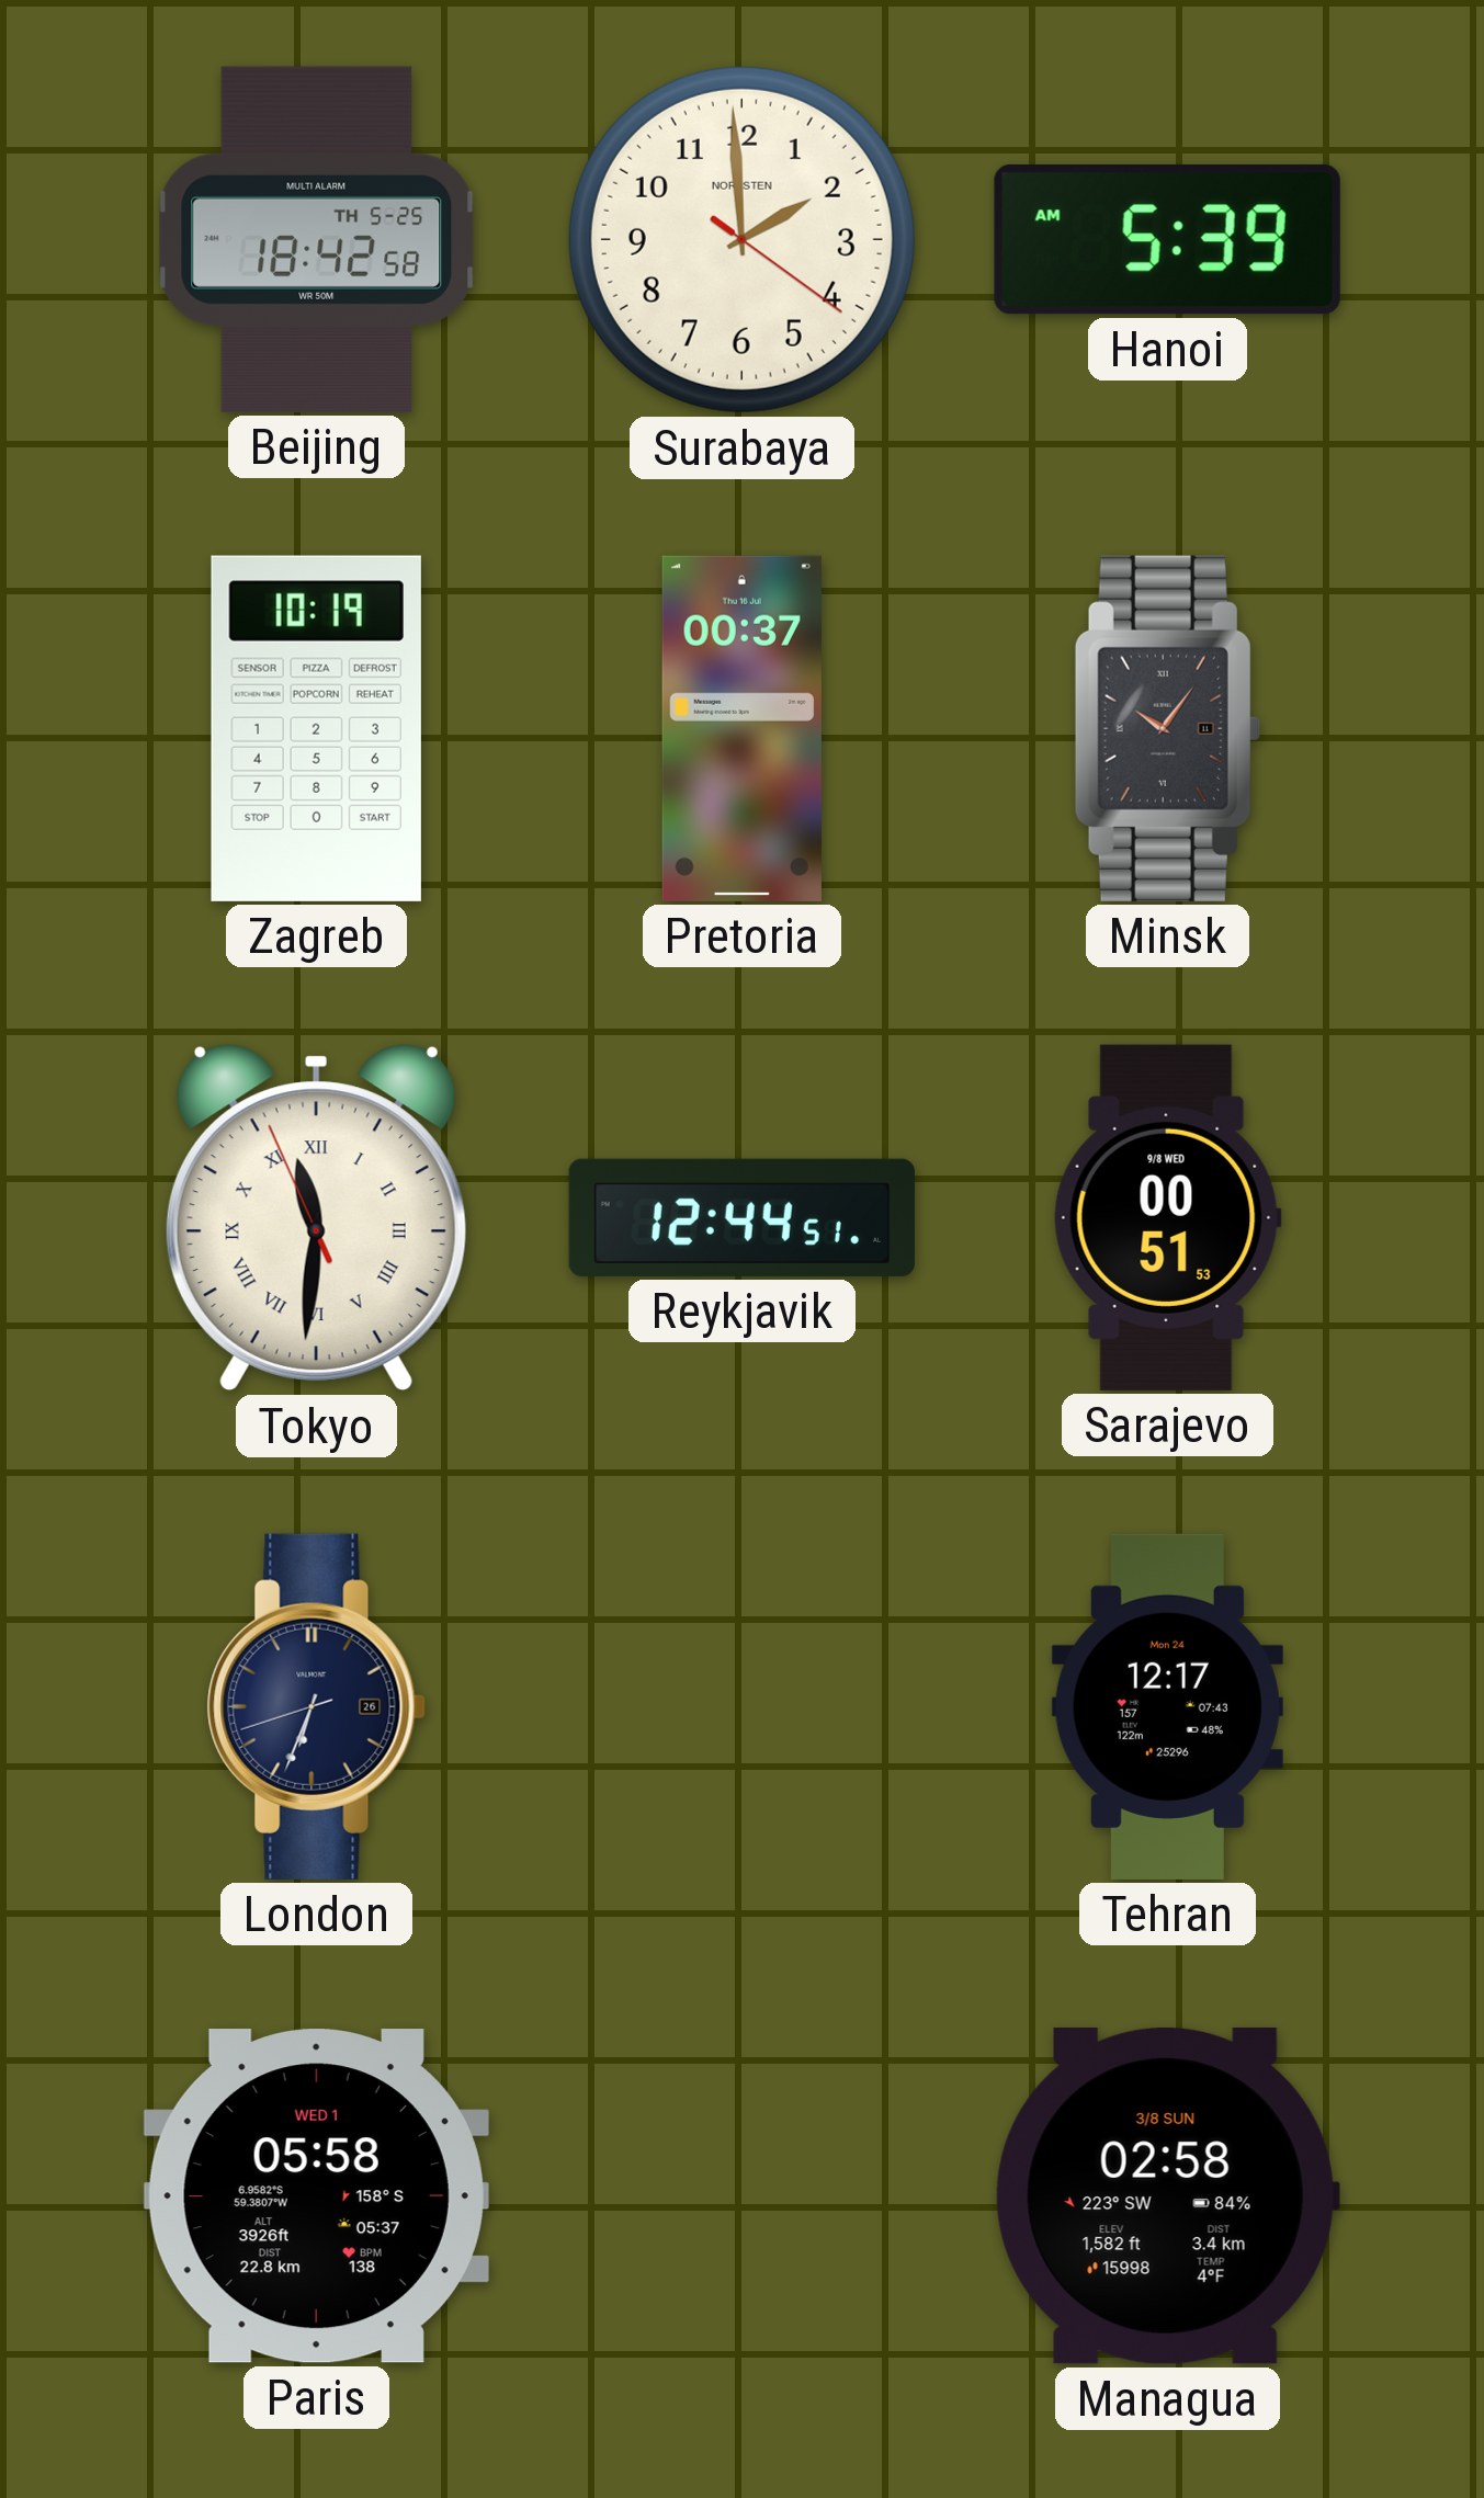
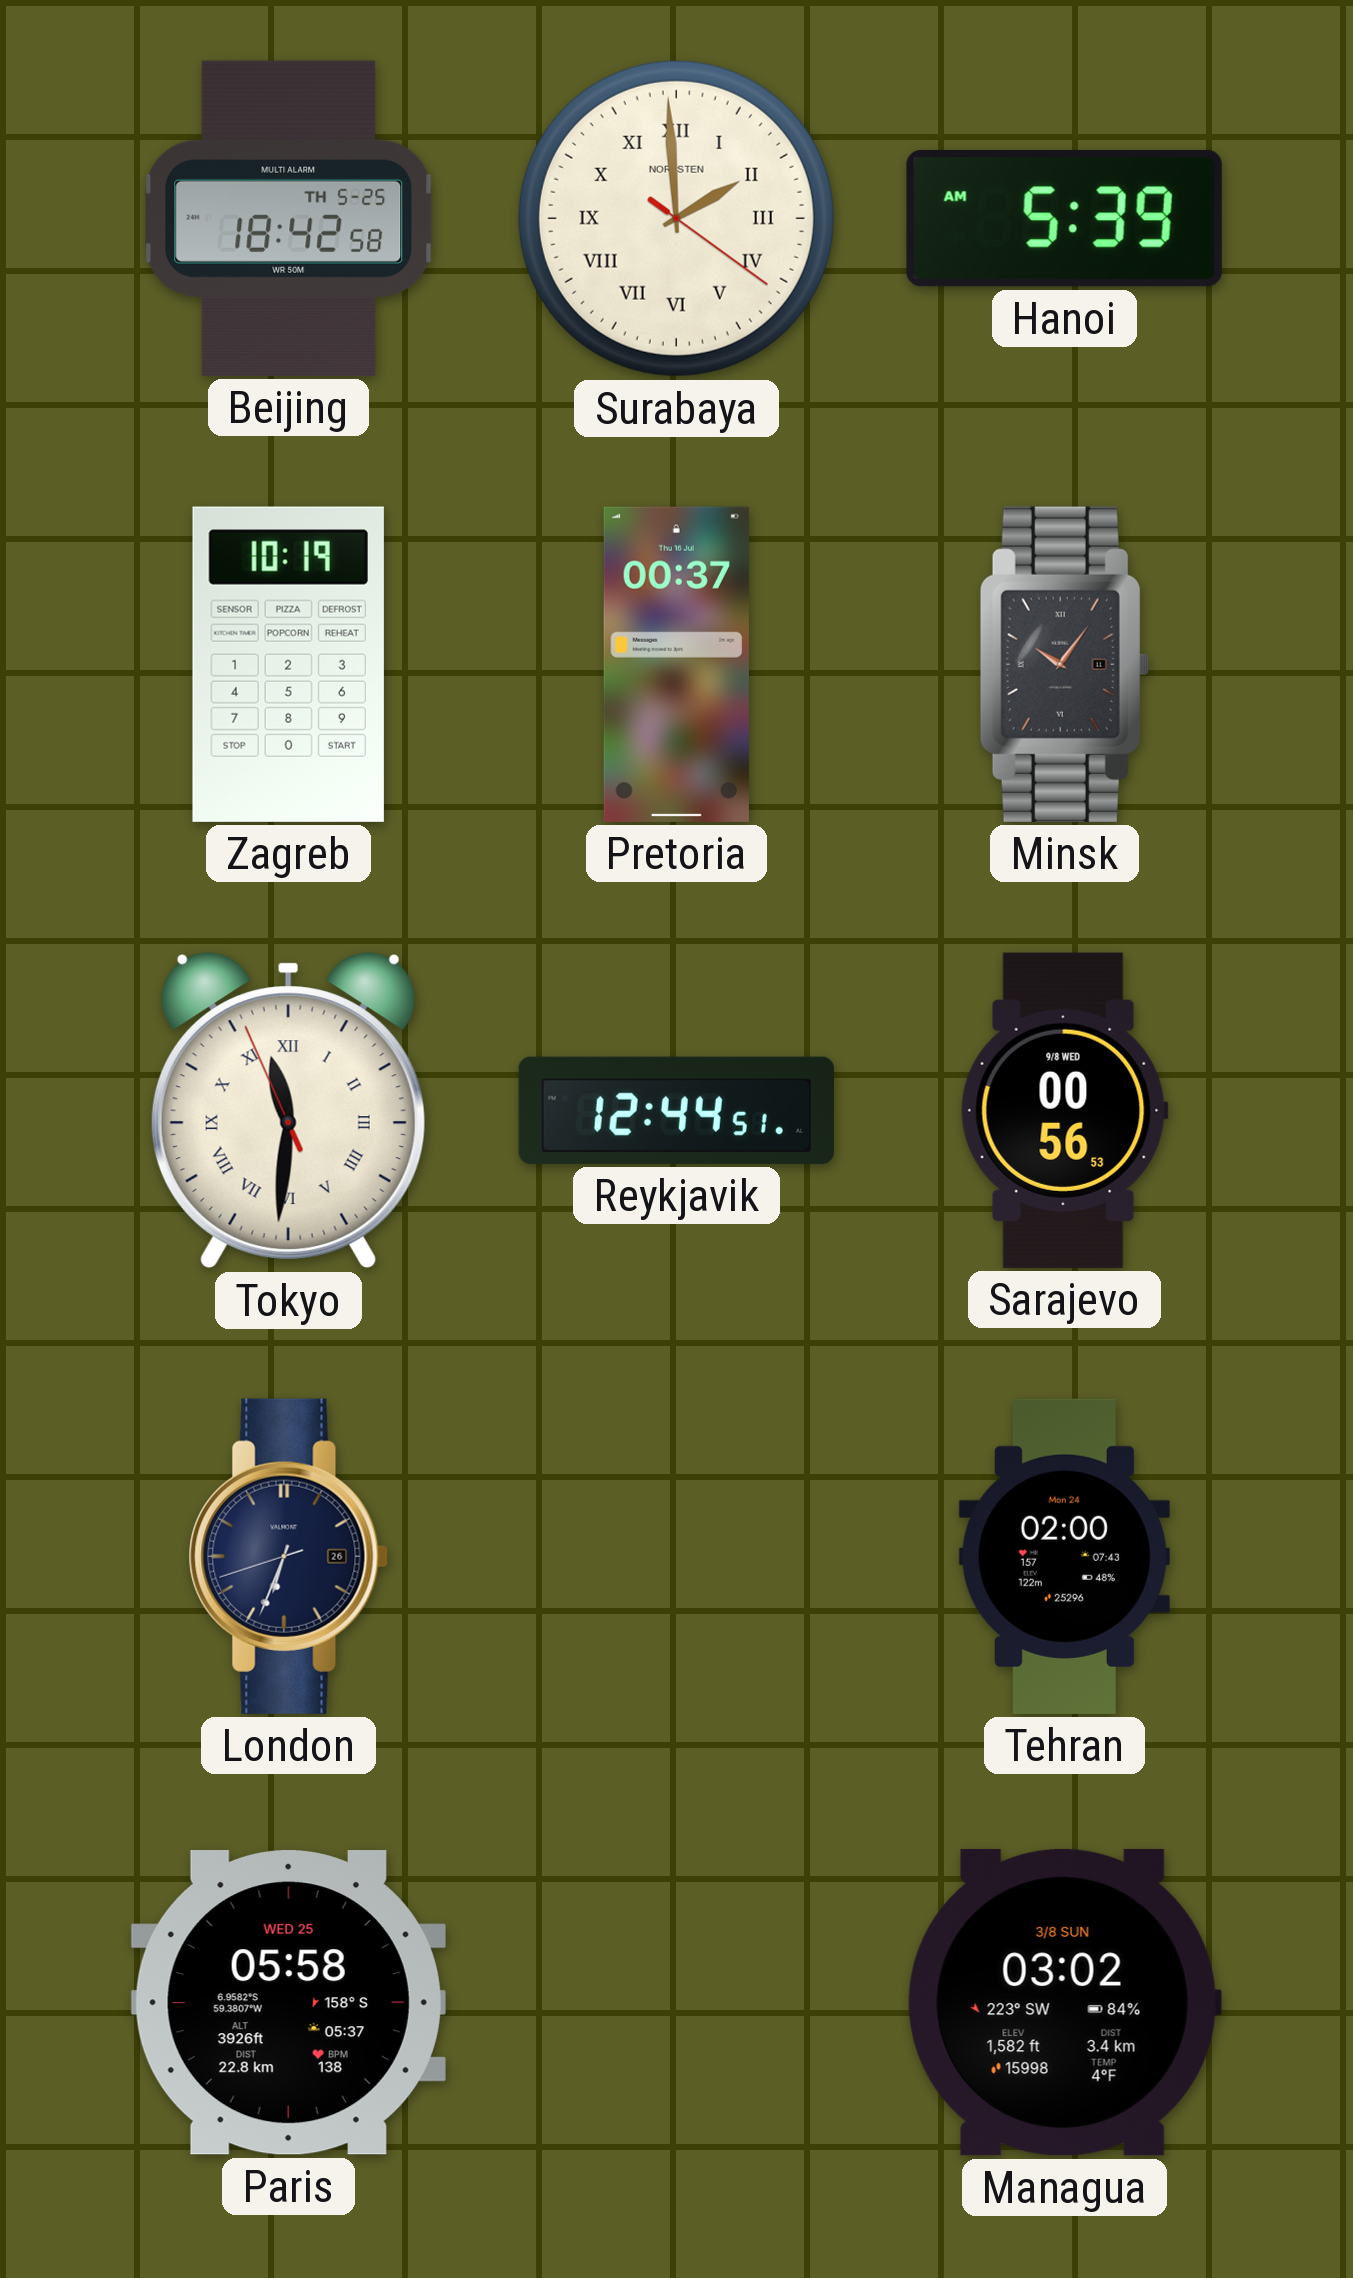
Surabaya numerals: Arabic -> Roman
Sarajevo: 00:51 -> 00:56
Tehran: 12:17 -> 02:00
Paris date: WED 1 -> WED 25
Managua: 02:58 -> 03:02
